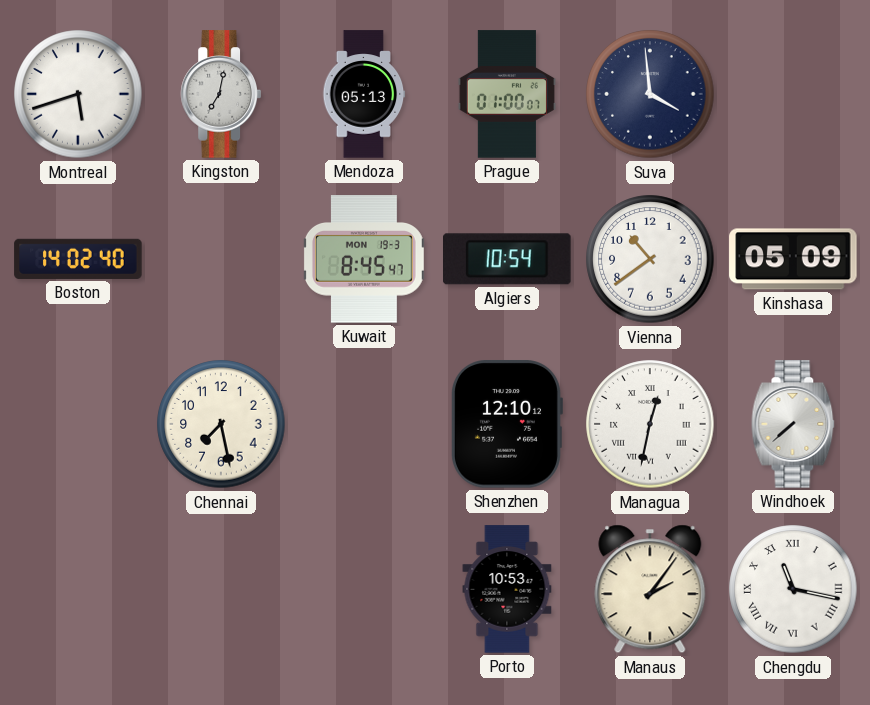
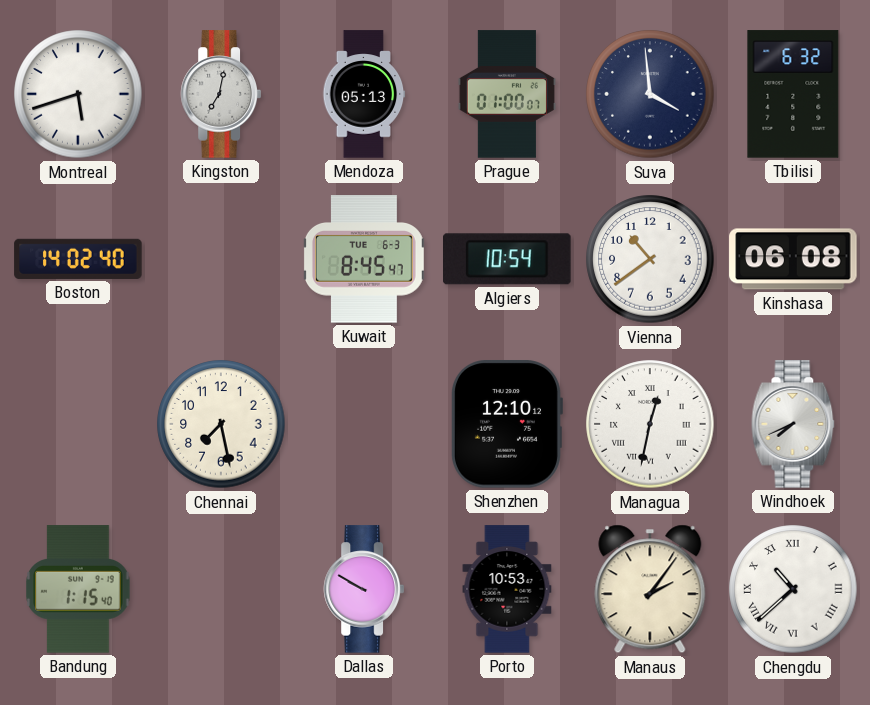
Tbilisi: none -> 6:32
Kuwait date: MON 19-3 -> TUE 6-3
Kinshasa: 05:09 -> 06:08
Windhoek: 7:38 -> 7:41
Bandung: none -> 1:15
Dallas: none -> 9:50
Chengdu: 11:17 -> 10:38
